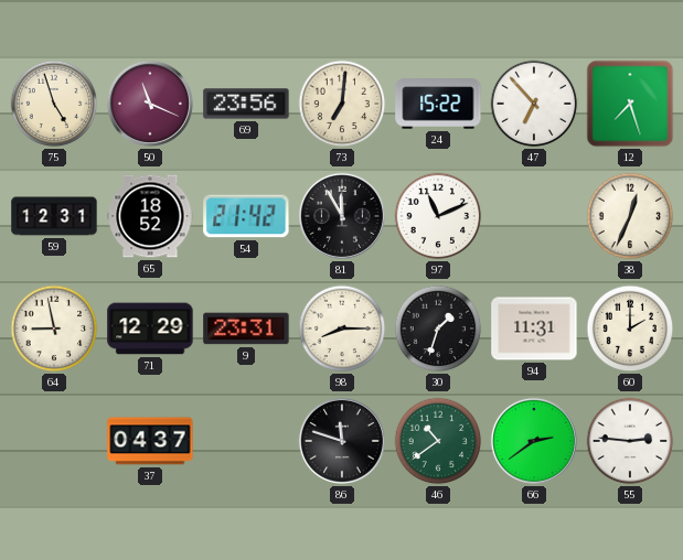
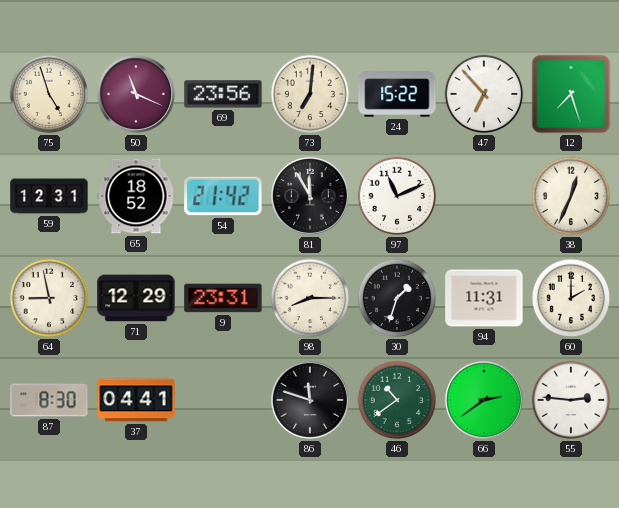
87: none -> 8:30
37: 04:37 -> 04:41
